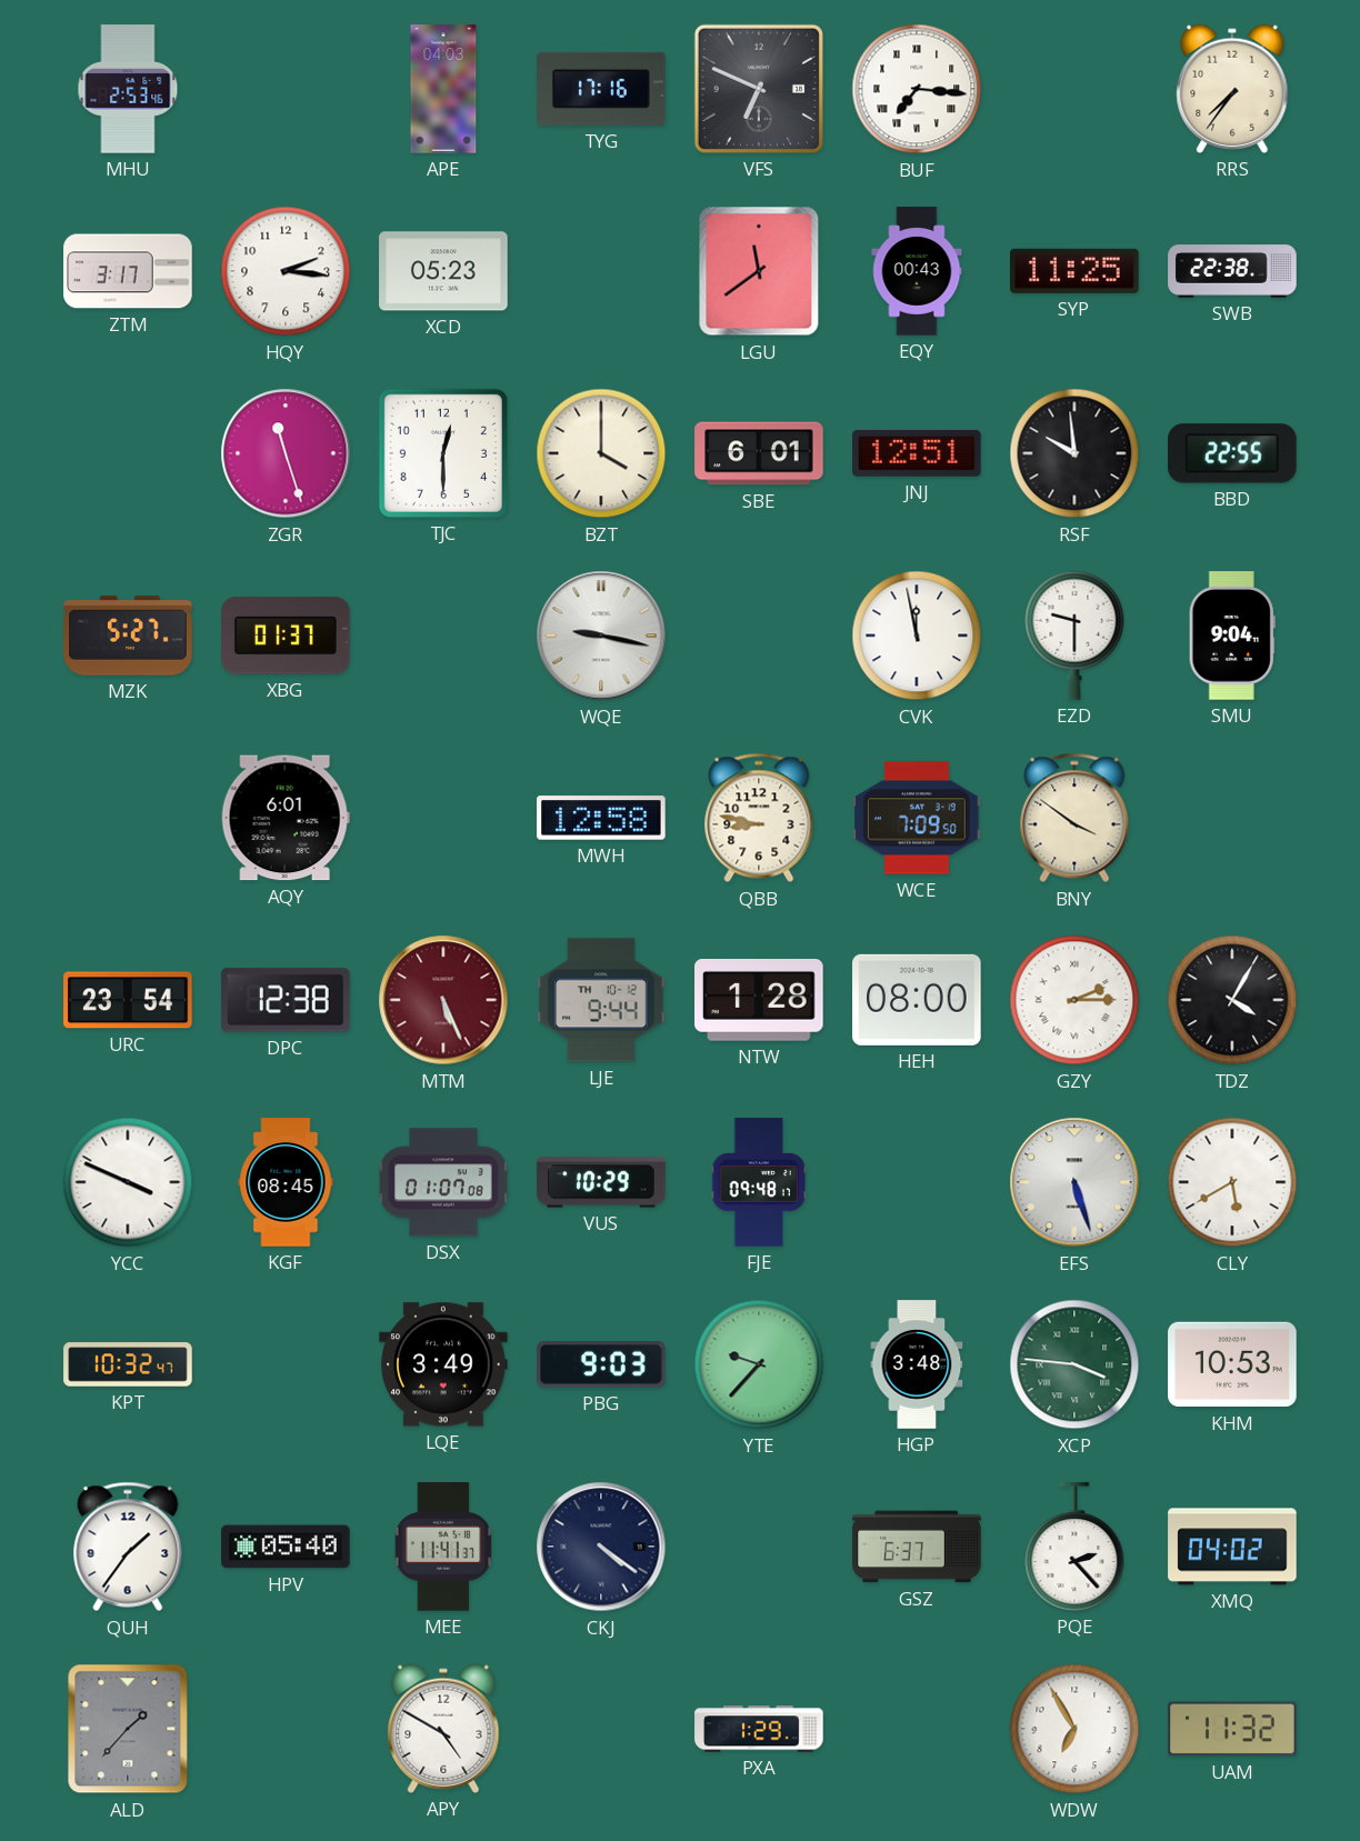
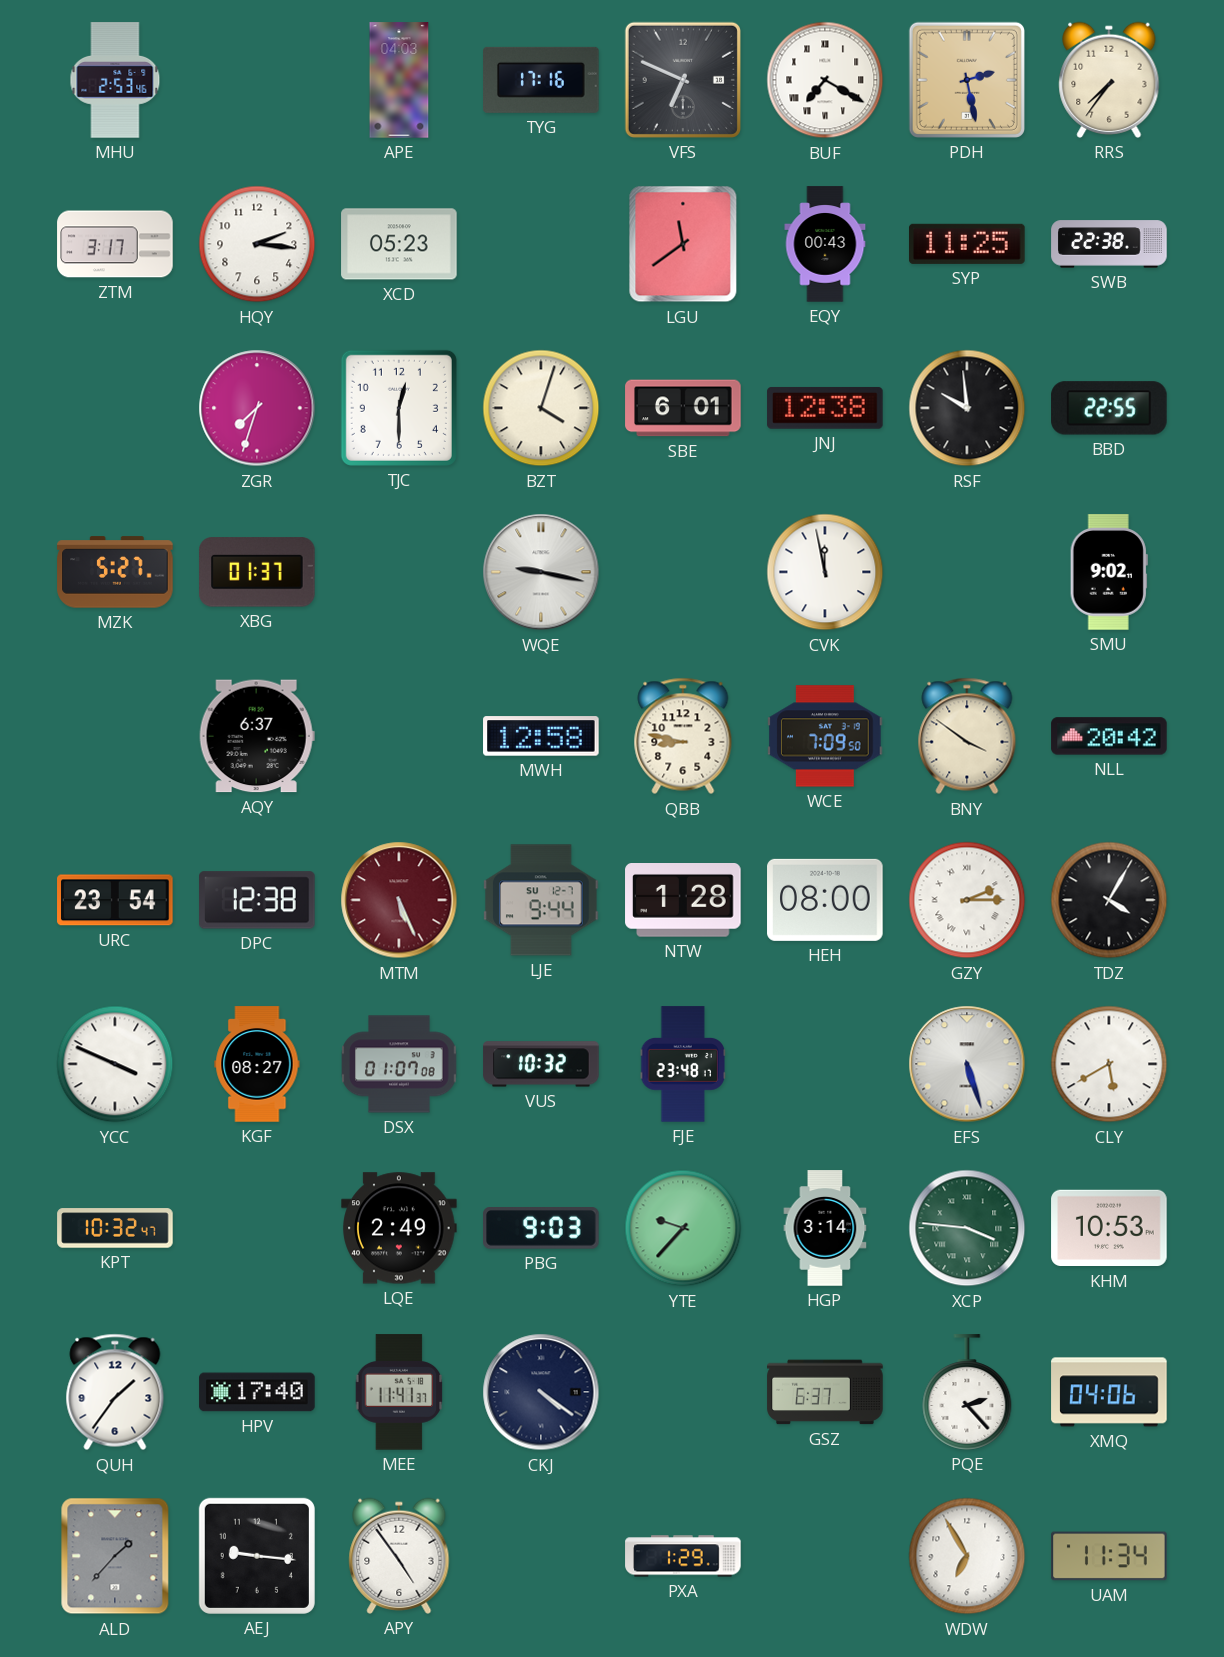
BUF: 7:16 -> 7:20
PDH: none -> 2:28
ZGR: 11:27 -> 7:33
BZT: 4:00 -> 4:03
JNJ: 12:51 -> 12:38
EZD: 9:30 -> none
SMU: 9:04 -> 9:02
AQY: 6:01 -> 6:37
NLL: none -> 20:42
LJE date: TH 10-12 -> SU 12-7
KGF: 08:45 -> 08:27
VUS: 10:29 -> 10:32
FJE: 09:48 -> 23:48
LQE: 3:49 -> 2:49
HGP: 3:48 -> 3:14
HPV: 05:40 -> 17:40
XMQ: 04:02 -> 04:06
AEJ: none -> 9:16
APY: 4:50 -> 4:54
UAM: 11:32 -> 11:34
